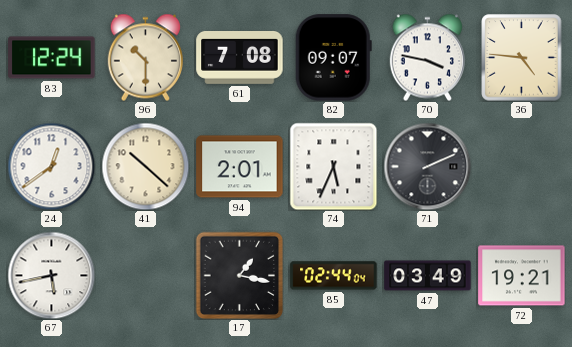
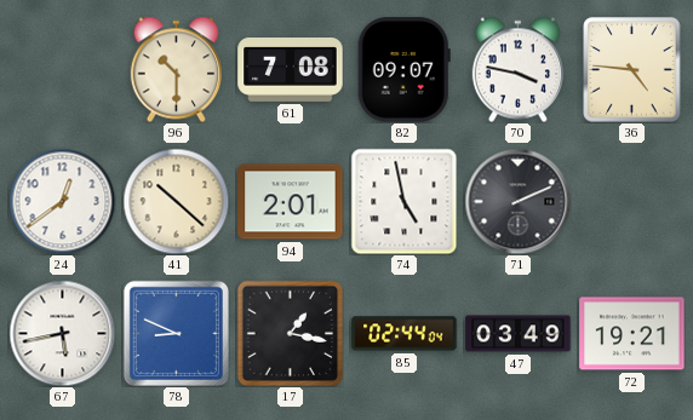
83: 12:24 -> none
74: 5:34 -> 4:58
78: none -> 8:49
